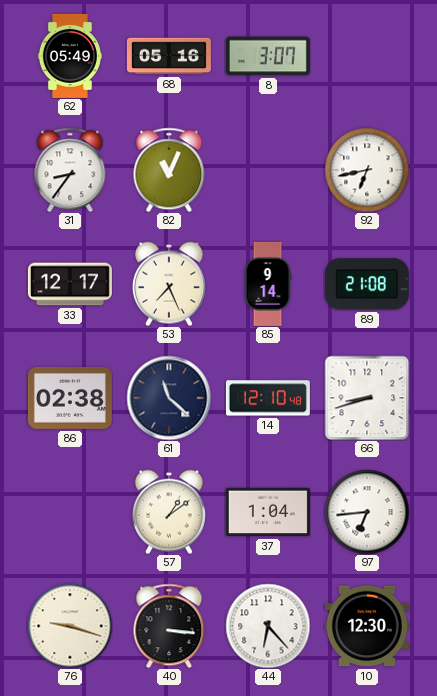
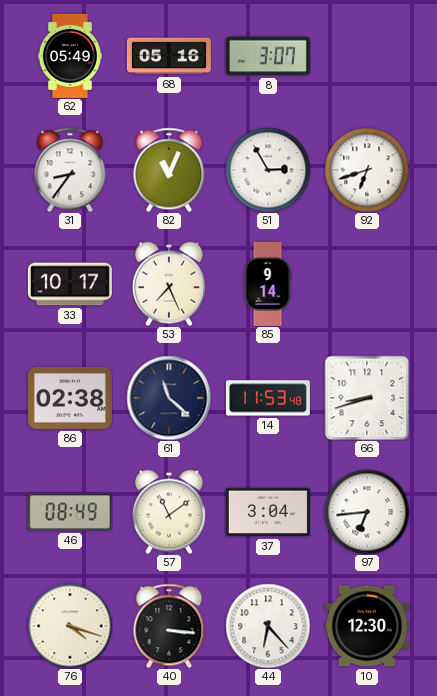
51: none -> 2:55
92: 6:43 -> 6:42
33: 12:17 -> 10:17
89: 21:08 -> none
14: 12:10 -> 11:53
46: none -> 08:49
57: 1:09 -> 11:09
37: 1:04 -> 3:04
76: 9:18 -> 4:18
